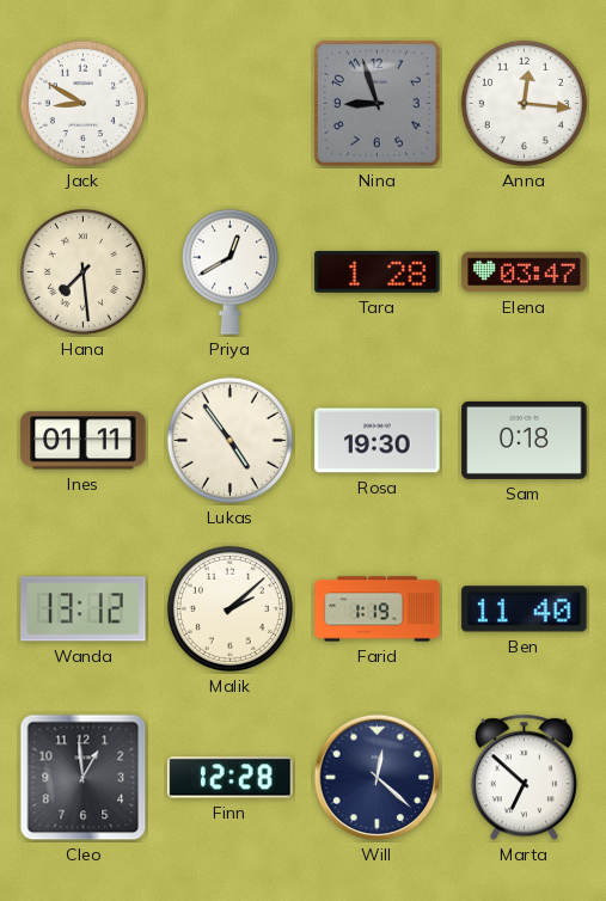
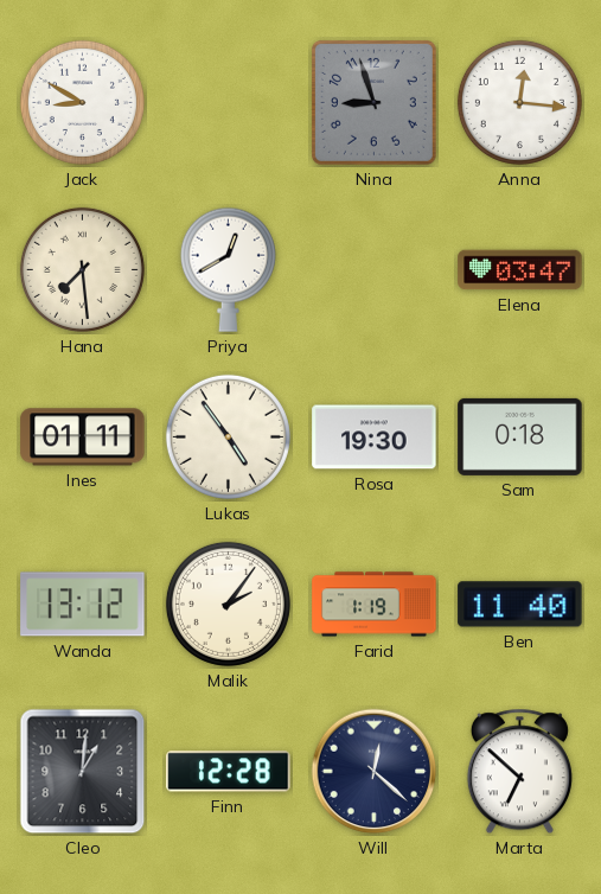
Tara: 1:28 -> none
Malik: 2:08 -> 2:06
Cleo: 12:59 -> 1:01
